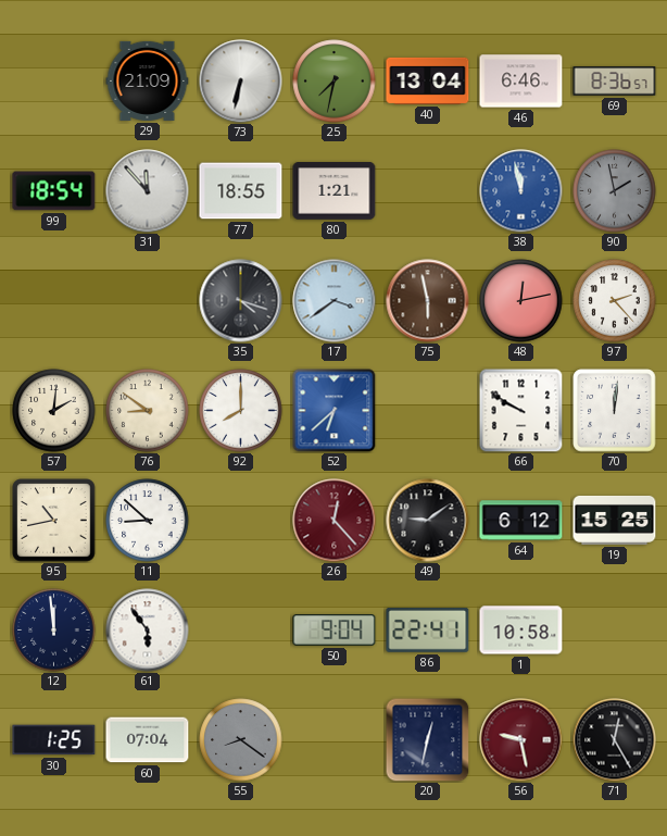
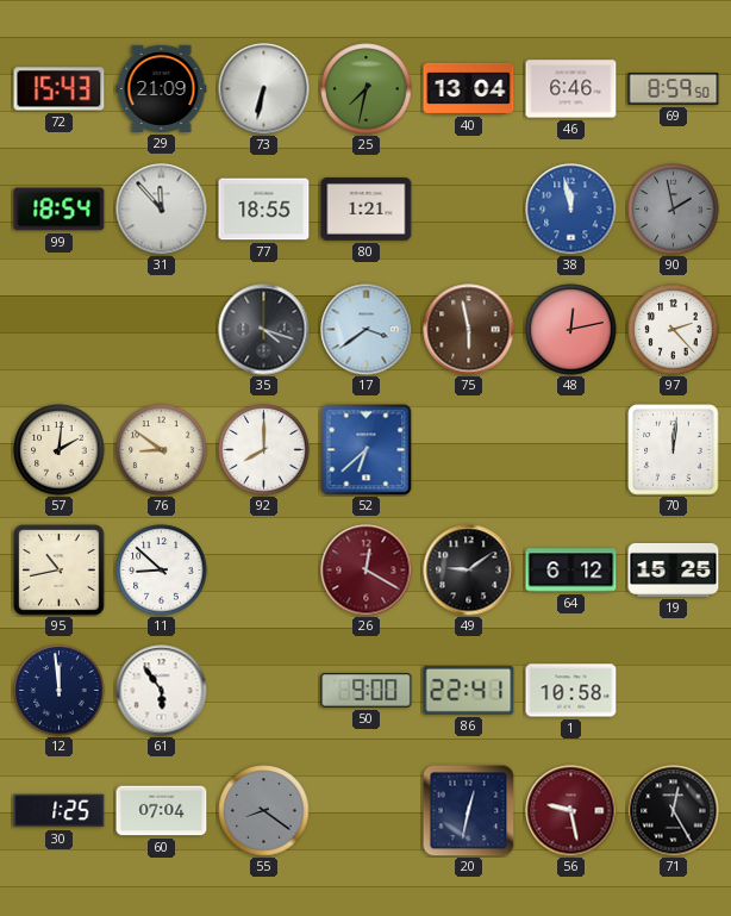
72: none -> 15:43
69: 8:36 -> 8:59
66: 9:50 -> none
26: 12:23 -> 12:20
50: 9:04 -> 9:00
